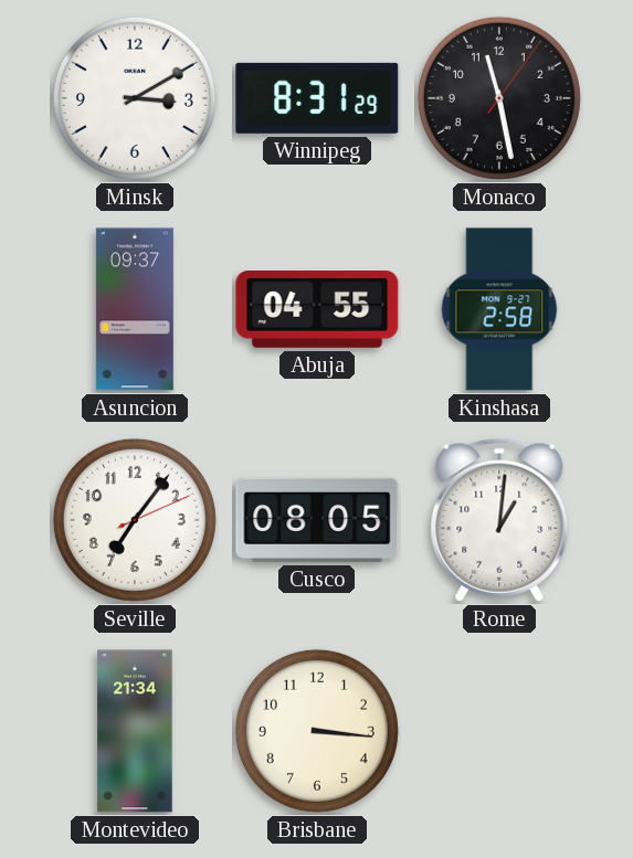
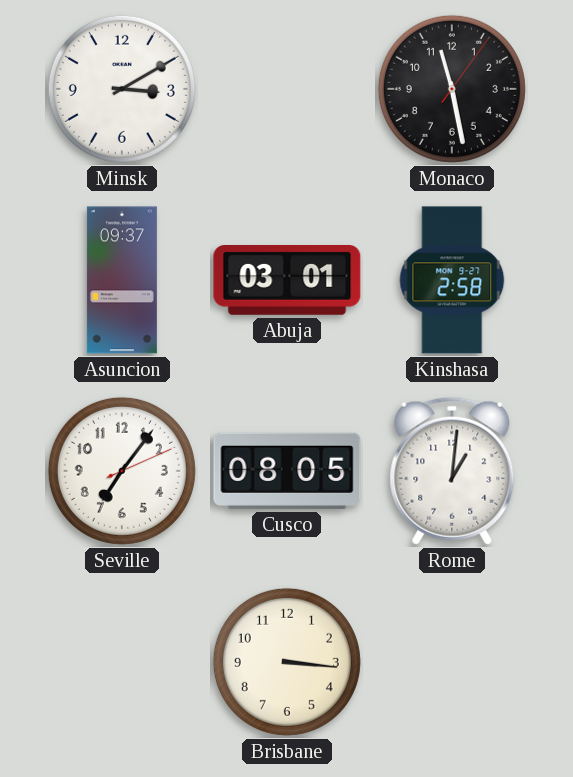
Winnipeg: 8:31 -> none
Abuja: 04:55 -> 03:01
Montevideo: 21:34 -> none
